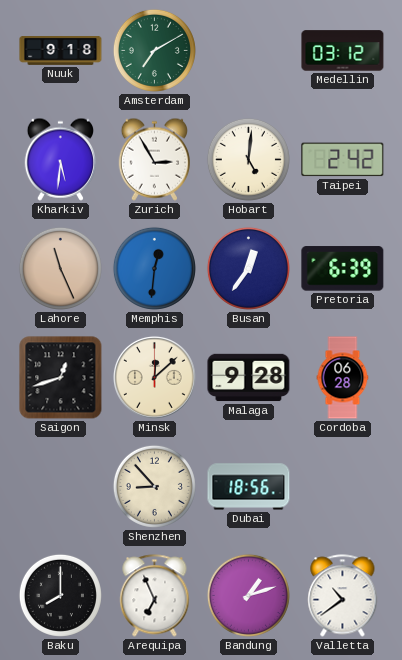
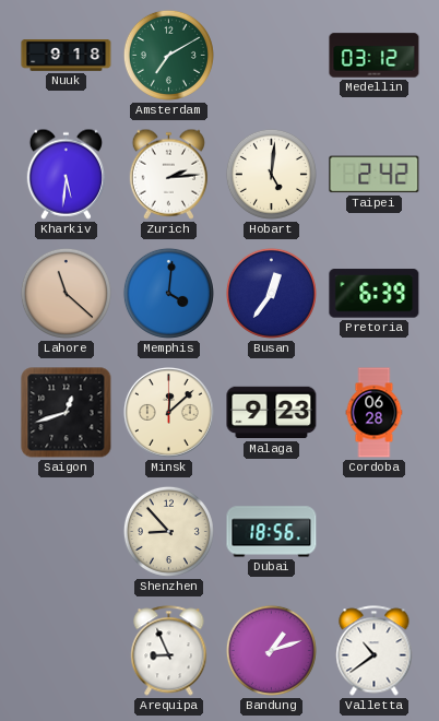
Zurich: 2:55 -> 2:14
Lahore: 11:26 -> 11:22
Memphis: 12:31 -> 4:01
Malaga: 9:28 -> 9:23
Baku: 8:00 -> none
Arequipa: 6:56 -> 8:56
